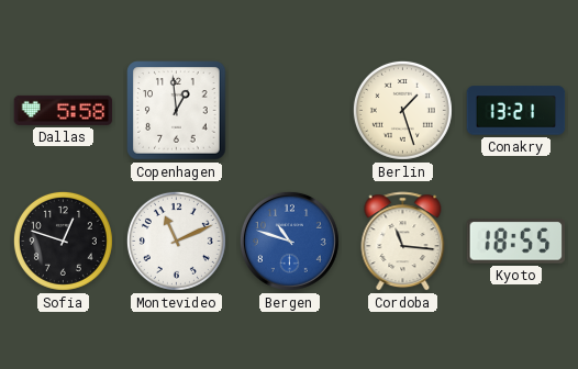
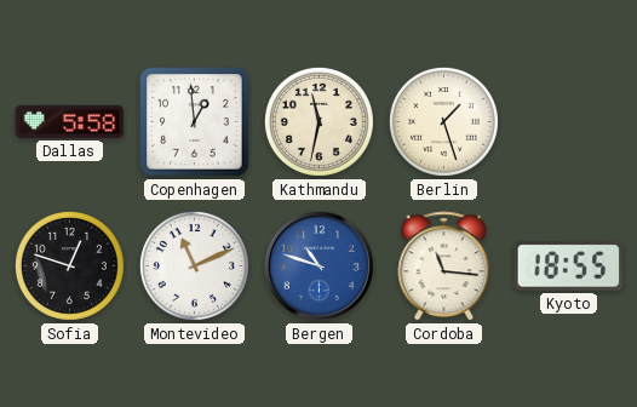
Kathmandu: none -> 11:32
Conakry: 13:21 -> none
